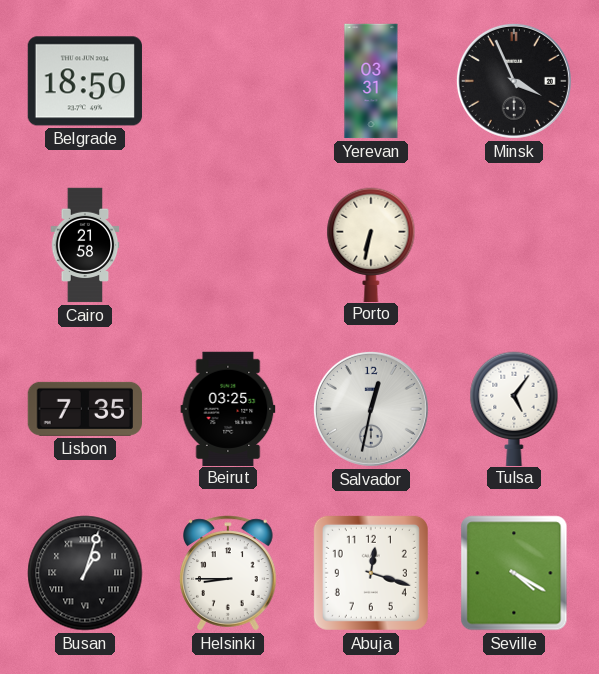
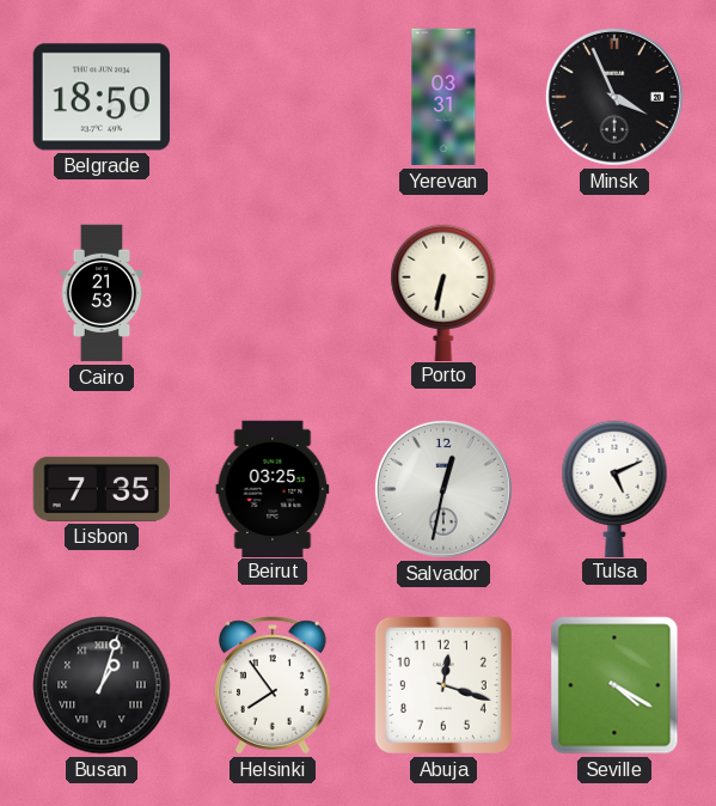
Cairo: 21:58 -> 21:53
Tulsa: 5:06 -> 5:11
Helsinki: 8:45 -> 7:54
